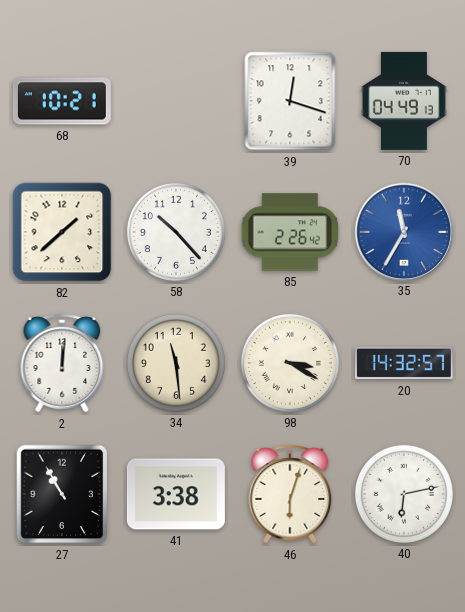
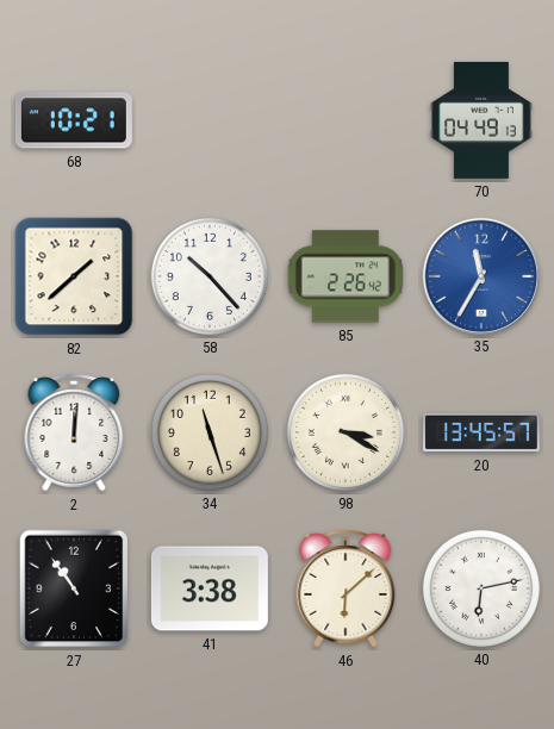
39: 12:18 -> none
34: 11:29 -> 11:27
20: 14:32 -> 13:45
27: 10:55 -> 10:54
46: 6:03 -> 6:08
